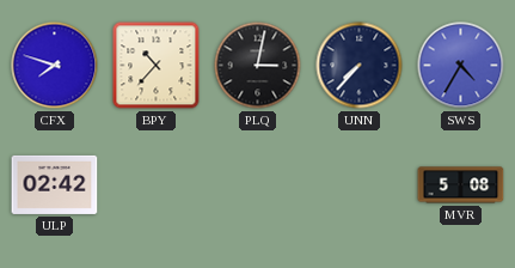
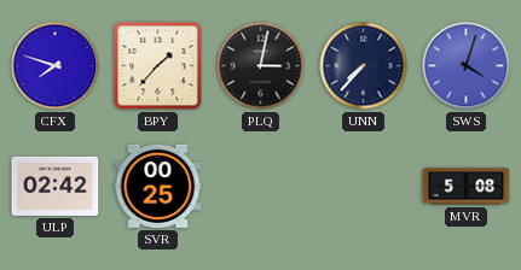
BPY: 10:37 -> 1:37
SWS: 4:35 -> 4:03
SVR: none -> 00:25
